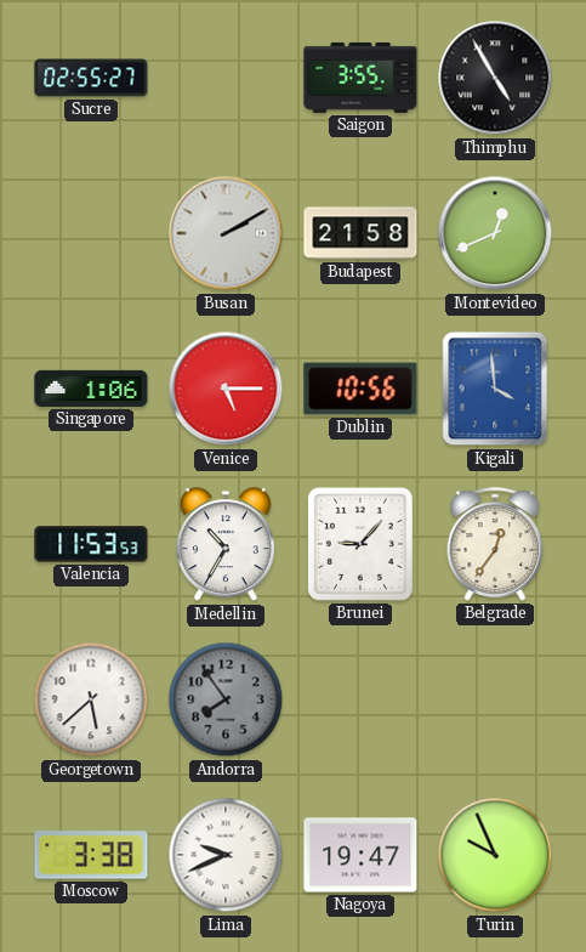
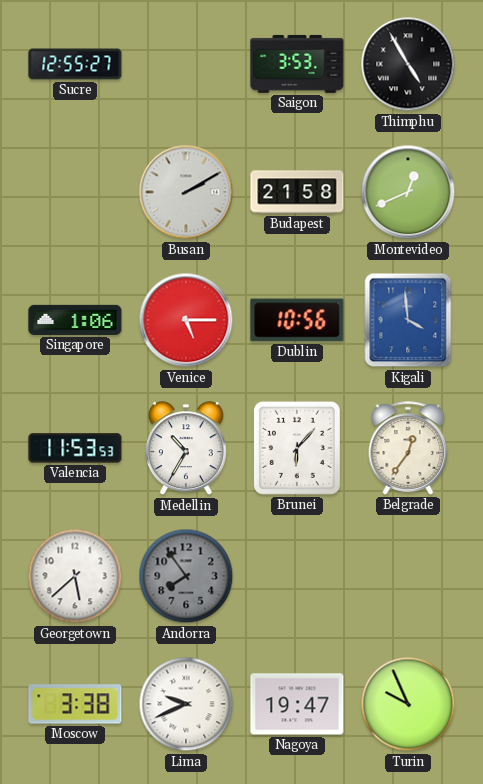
Sucre: 02:55 -> 12:55
Saigon: 3:55 -> 3:53
Brunei: 9:07 -> 6:07
